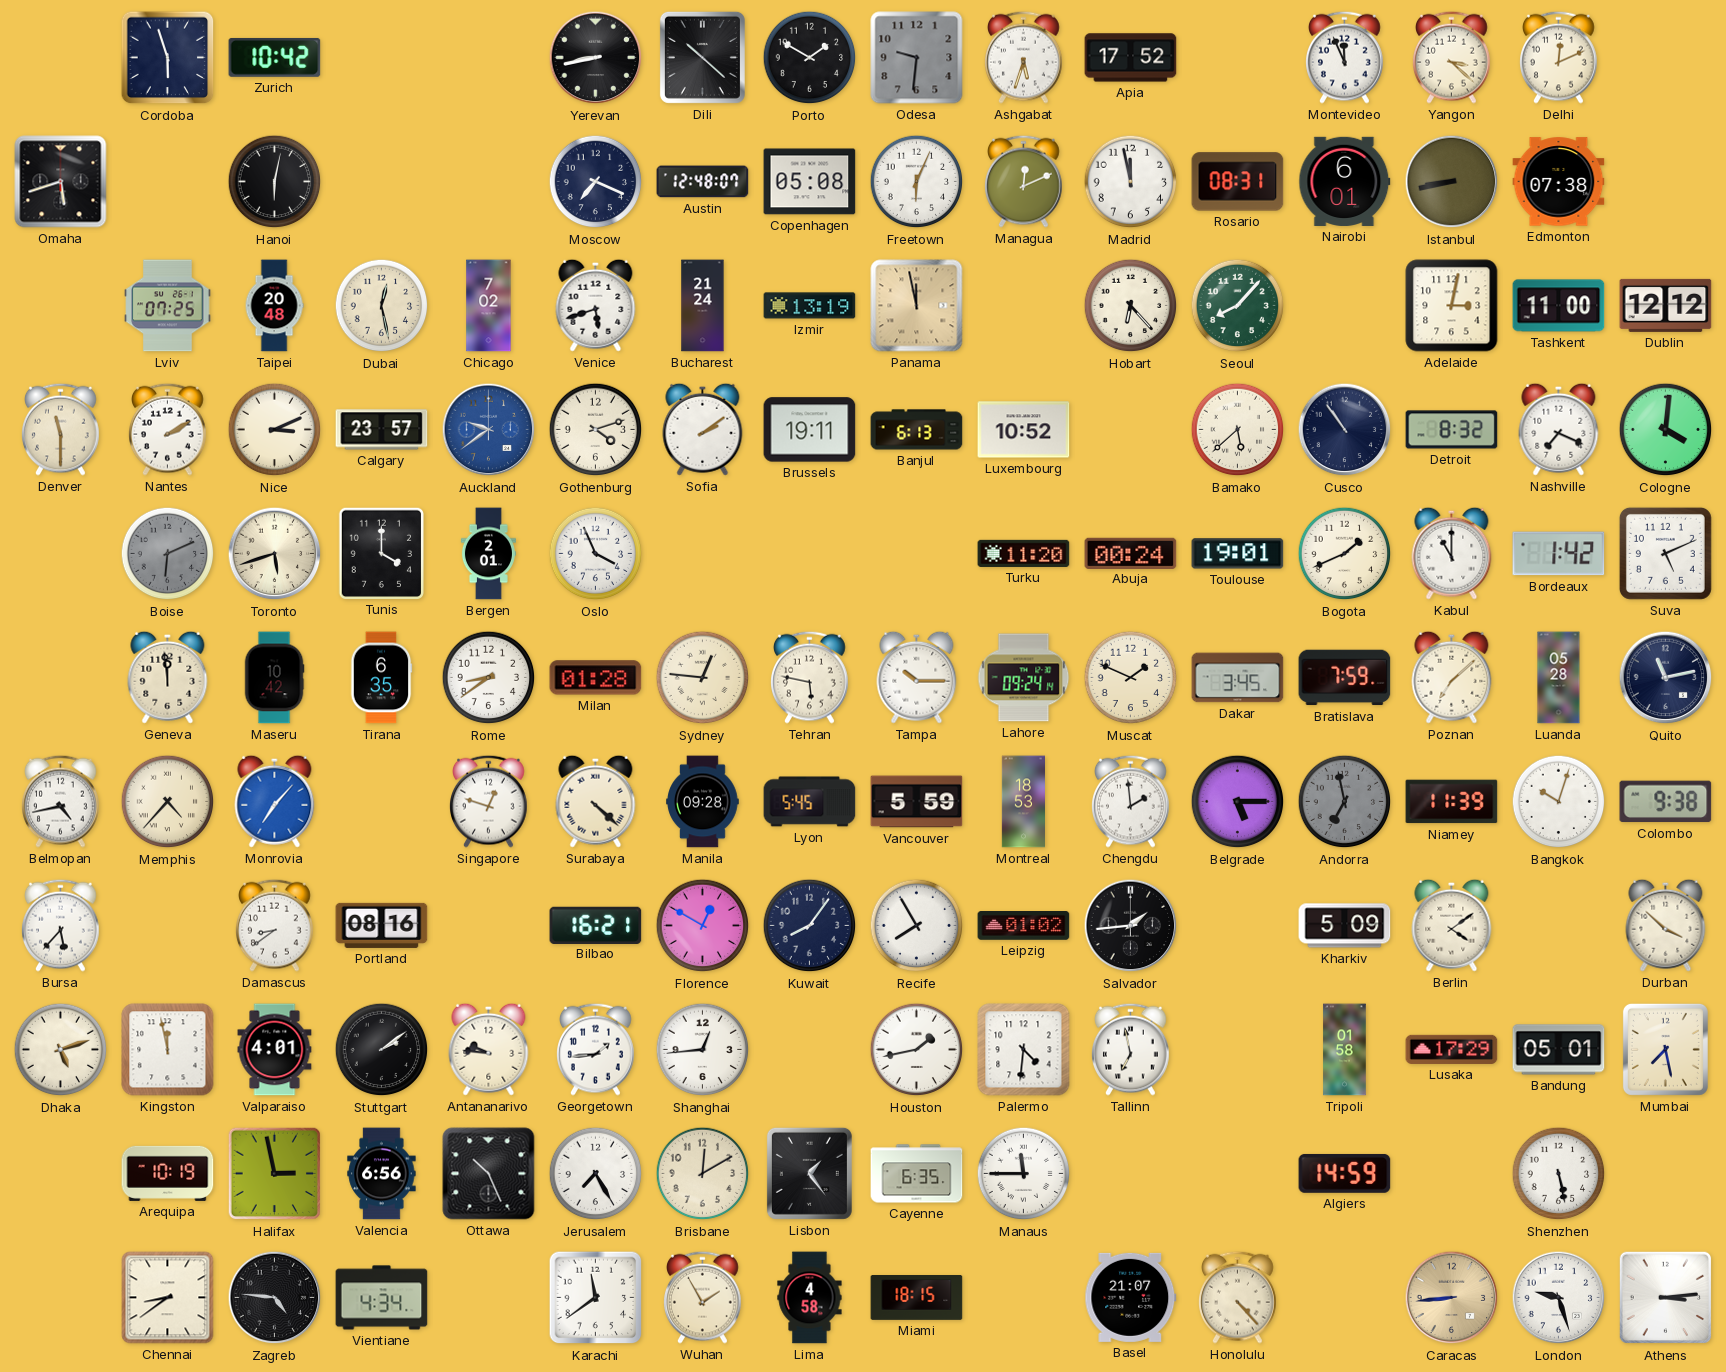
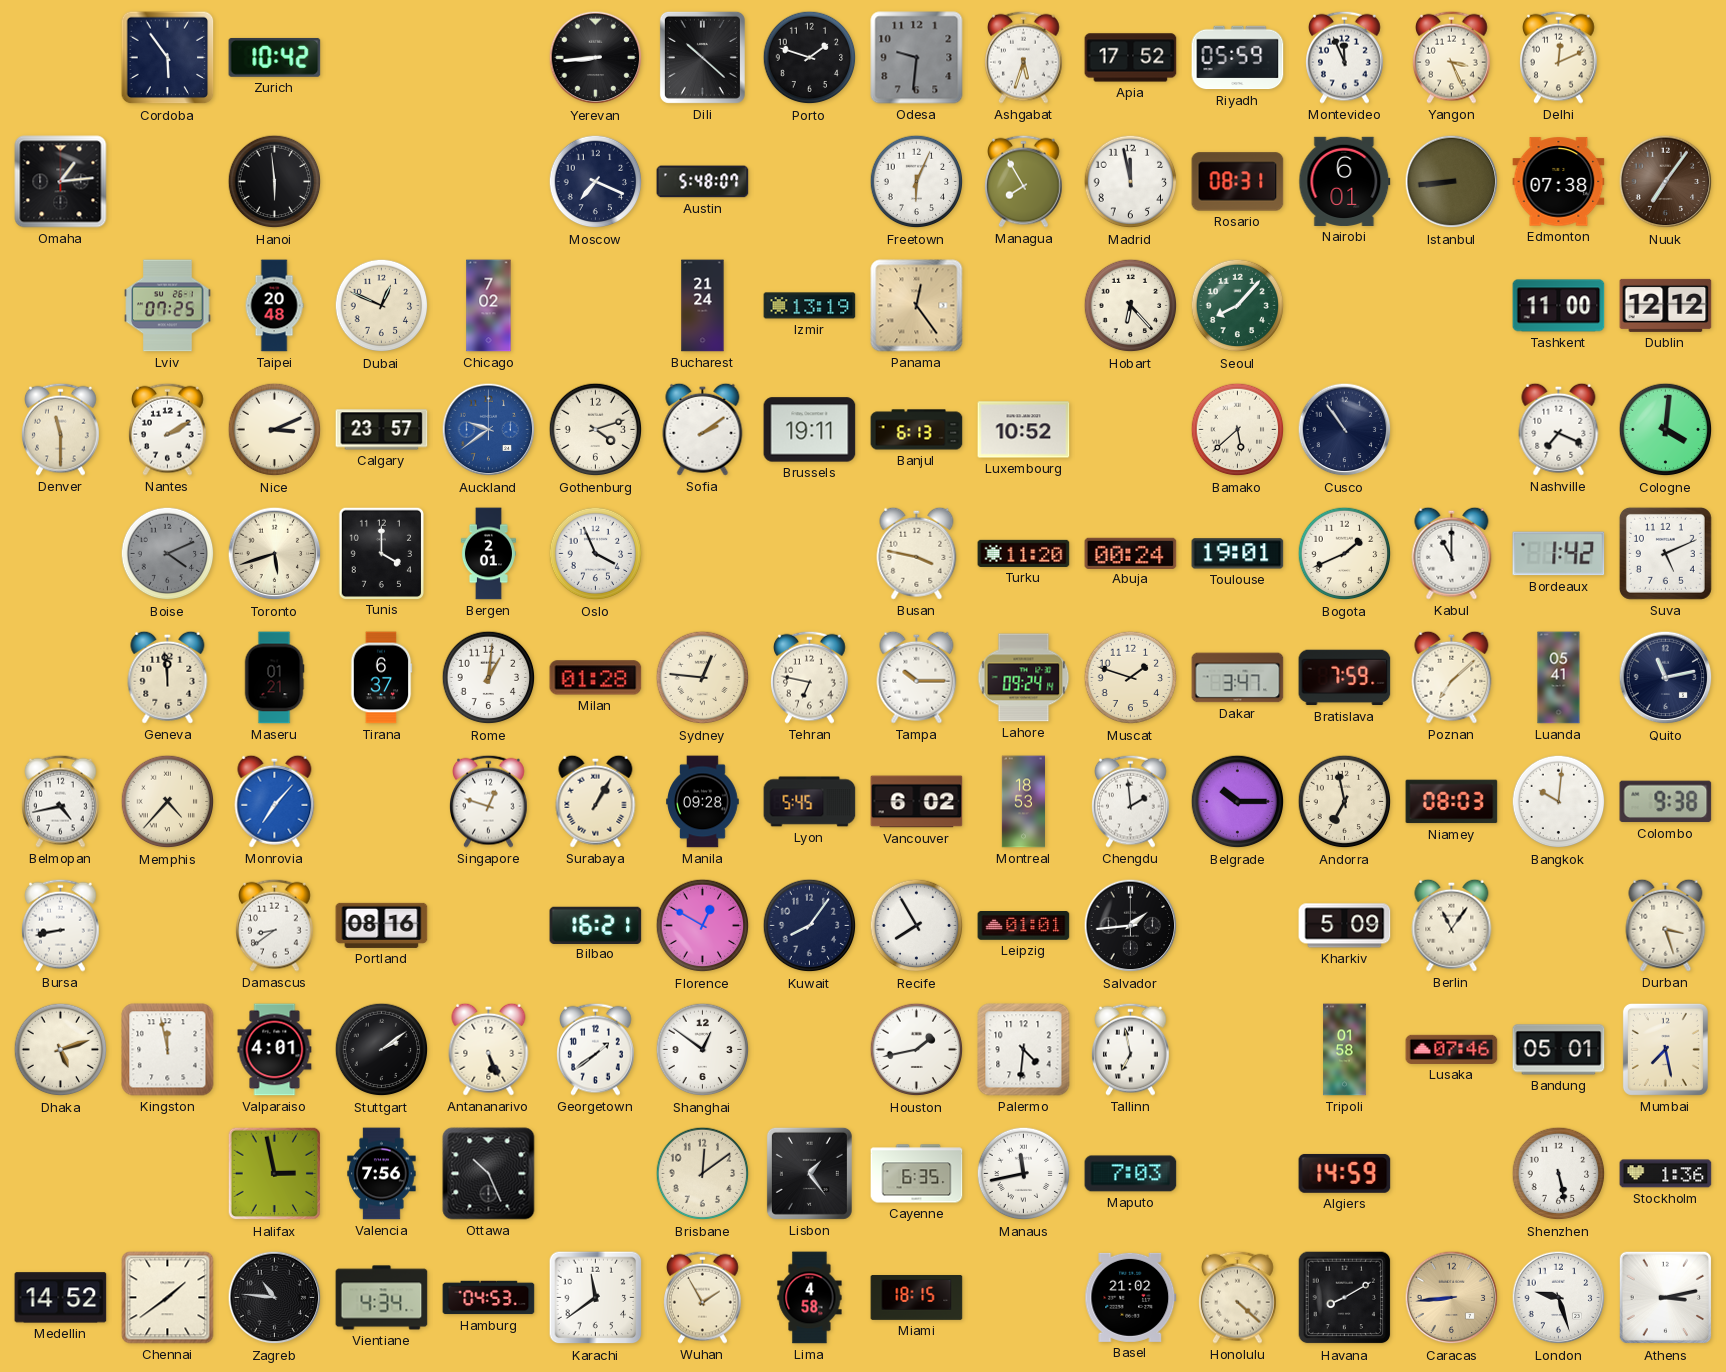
Cordoba: 5:57 -> 5:54
Yerevan: 8:43 -> 8:44
Porto: 1:50 -> 1:48
Riyadh: none -> 05:59
Yangon: 3:22 -> 3:26
Omaha: 5:42 -> 1:14
Hanoi: 6:02 -> 5:59
Austin: 12:48 -> 5:48
Copenhagen: 05:08 -> none
Managua: 12:11 -> 7:55
Istanbul: 8:43 -> 8:44
Nuuk: none -> 7:06
Dubai: 12:28 -> 12:49
Venice: 5:42 -> none
Panama: 11:58 -> 12:24
Adelaide: 3:02 -> none
Detroit: 8:32 -> none
Boise: 6:11 -> 4:11
Busan: none -> 3:47
Maseru: 10:42 -> 01:21
Tirana: 6:35 -> 6:37
Rome: 8:39 -> 1:01
Tehran: 5:47 -> 6:47
Muscat: 1:49 -> 1:48
Dakar: 3:45 -> 3:47
Luanda: 05:28 -> 05:41
Surabaya: 4:22 -> 1:05
Vancouver: 5:59 -> 6:02
Belgrade: 5:15 -> 10:15
Andorra dial: grey -> cream
Niamey: 11:39 -> 08:03
Bangkok: 10:03 -> 10:01
Bursa: 5:37 -> 8:43
Leipzig: 01:02 -> 01:01
Berlin: 4:09 -> 11:06
Durban: 3:52 -> 3:27
Antananarivo: 9:46 -> 5:26
Georgetown: 1:44 -> 1:39
Shanghai: 12:44 -> 12:51
Lusaka: 17:29 -> 07:46
Arequipa: 10:19 -> none
Valencia: 6:56 -> 7:56
Jerusalem: 7:25 -> none
Brisbane: 12:10 -> 12:09
Manaus: 11:45 -> 11:43
Maputo: none -> 7:03
Stockholm: none -> 1:36
Medellin: none -> 14:52
Chennai: 8:39 -> 1:39
Zagreb: 4:46 -> 10:46
Hamburg: none -> 04:53
Basel: 21:07 -> 21:02
Honolulu: 4:23 -> 4:22
Havana: none -> 8:10
Athens: 3:14 -> 3:13
